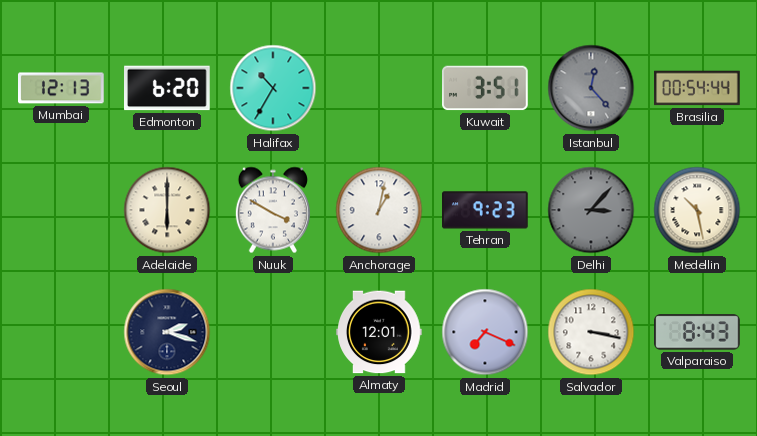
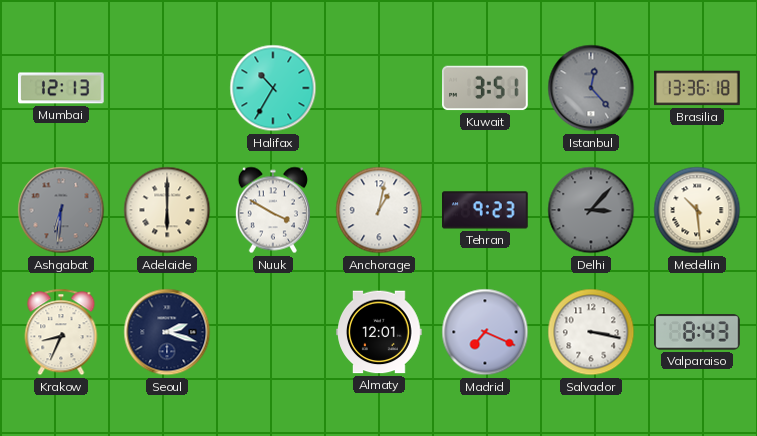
Edmonton: 6:20 -> none
Brasilia: 00:54 -> 13:36
Ashgabat: none -> 6:31
Medellin: 10:28 -> 10:29
Krakow: none -> 8:34
